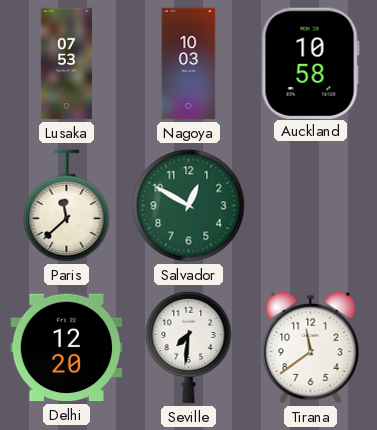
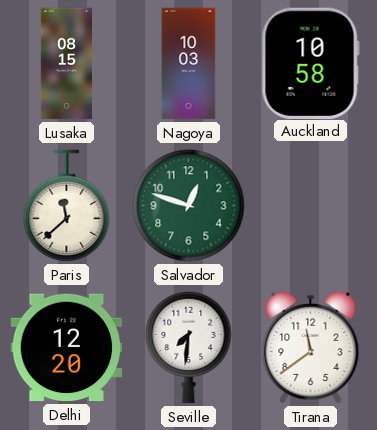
Lusaka: 07:53 -> 08:15
Salvador: 12:50 -> 12:48
